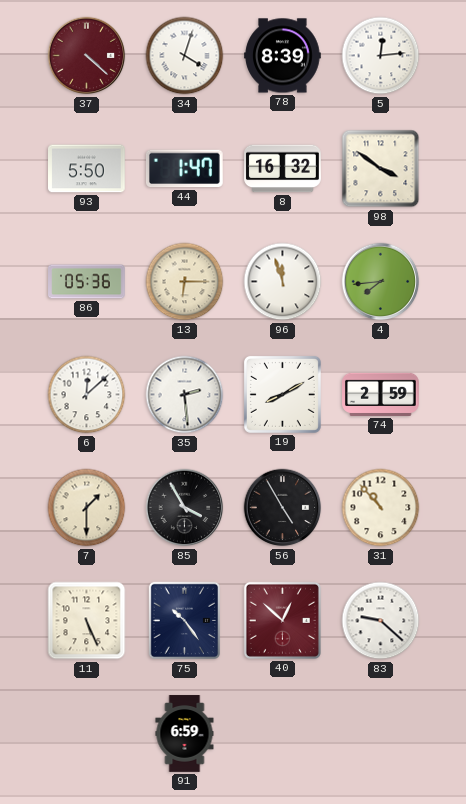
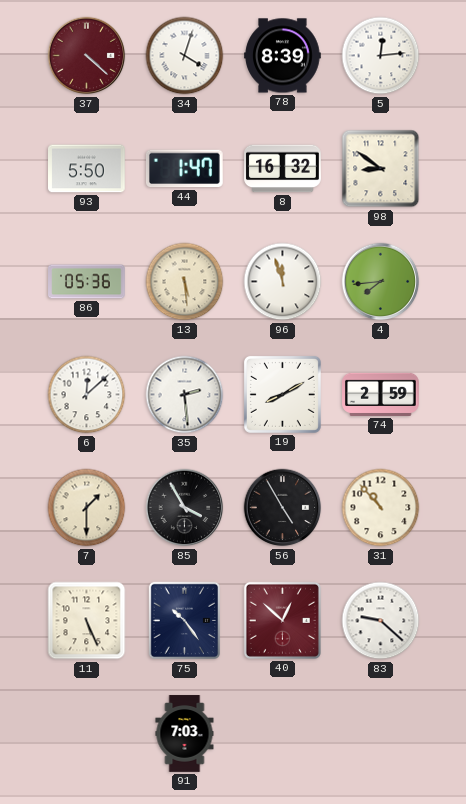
98: 3:51 -> 8:51
13: 6:15 -> 5:29
91: 6:59 -> 7:03
